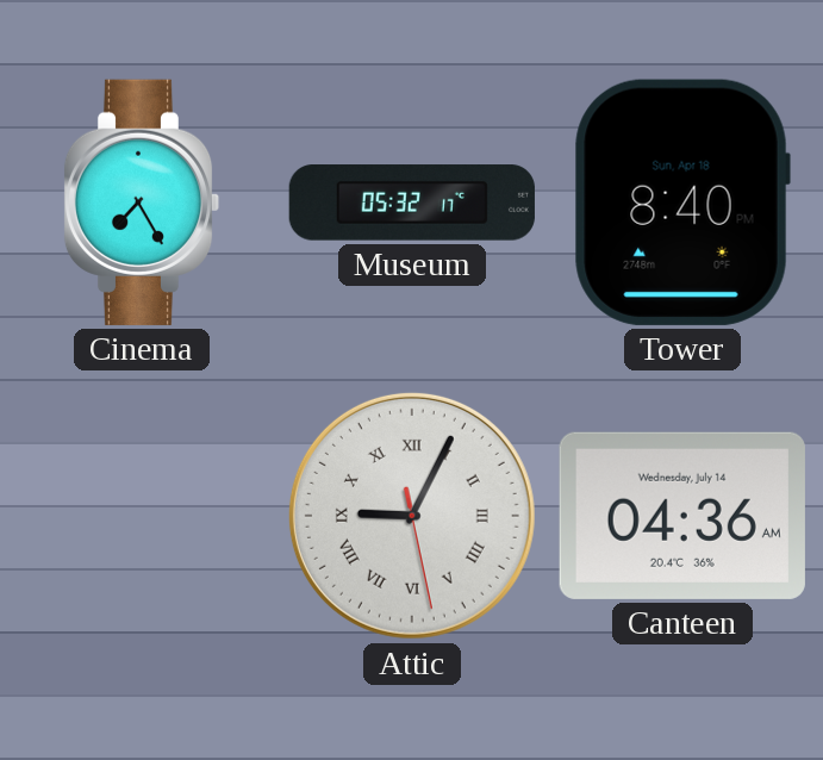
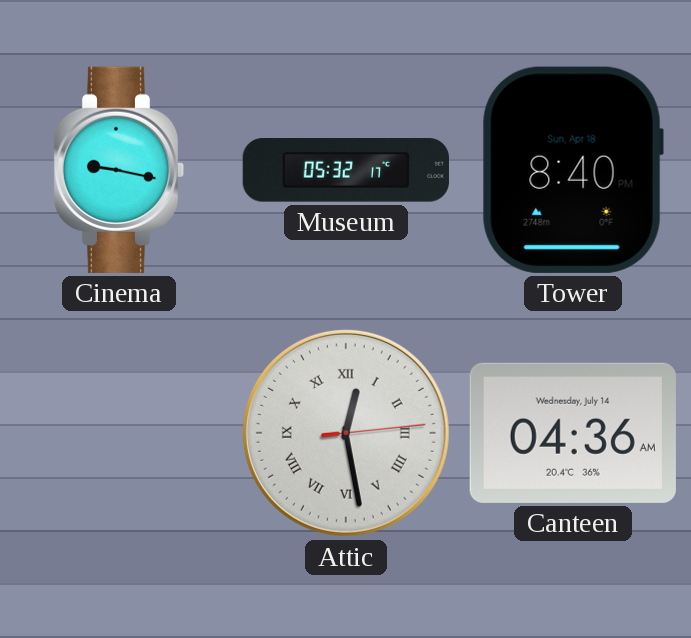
Cinema: 7:25 -> 9:17
Attic: 9:04 -> 12:28
